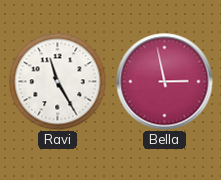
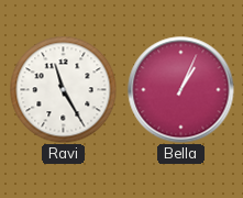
Bella: 2:58 -> 1:04
